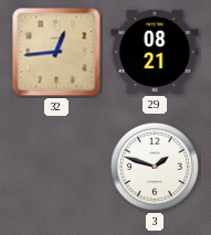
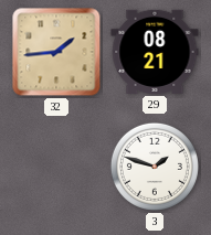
32: 12:44 -> 1:44
